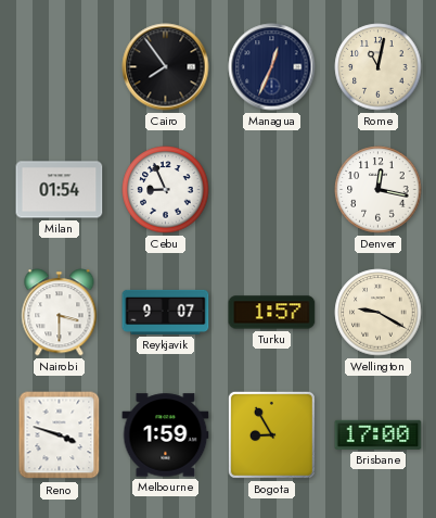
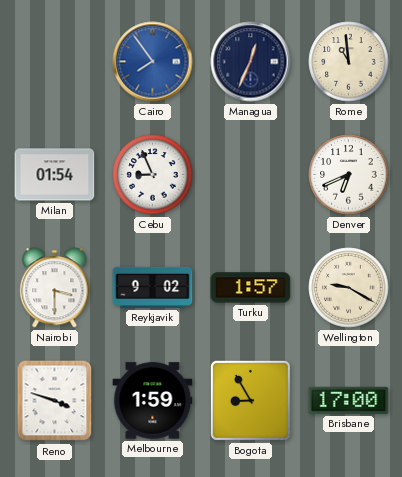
Cairo dial: black -> blue
Rome: 11:02 -> 10:59
Denver: 12:17 -> 6:41
Reykjavik: 9:07 -> 9:02
